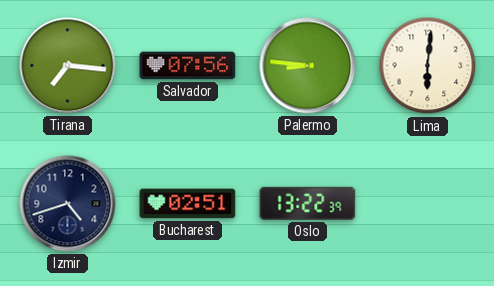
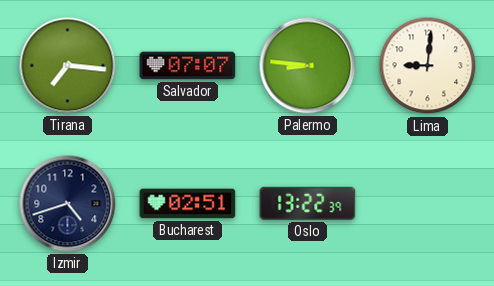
Salvador: 07:56 -> 07:07
Lima: 6:01 -> 9:01
